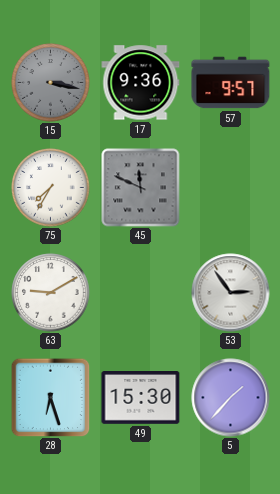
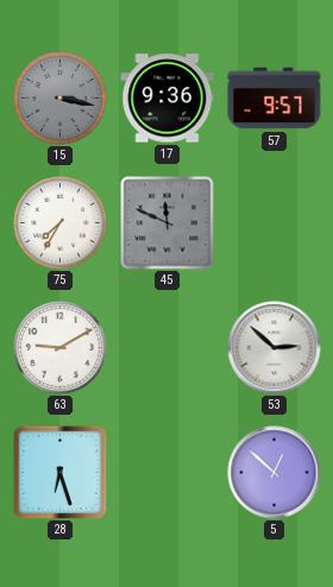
53: 2:54 -> 2:52
49: 15:30 -> none
5: 1:37 -> 12:52
